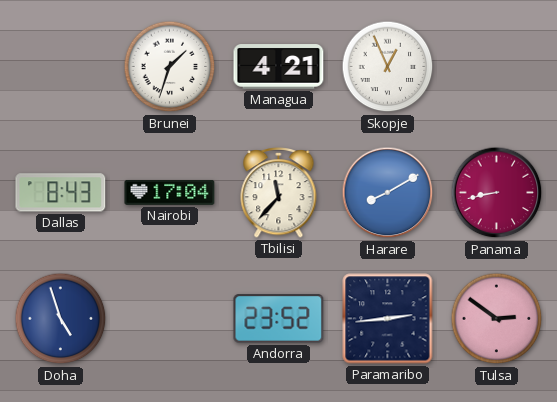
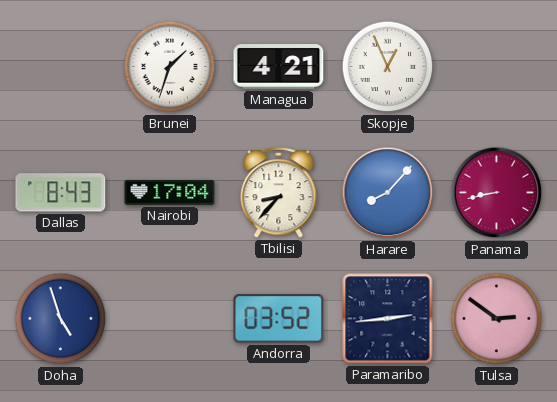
Tbilisi: 11:37 -> 8:37
Harare: 8:10 -> 8:07
Andorra: 23:52 -> 03:52
